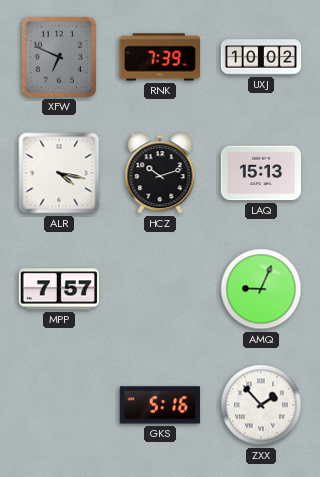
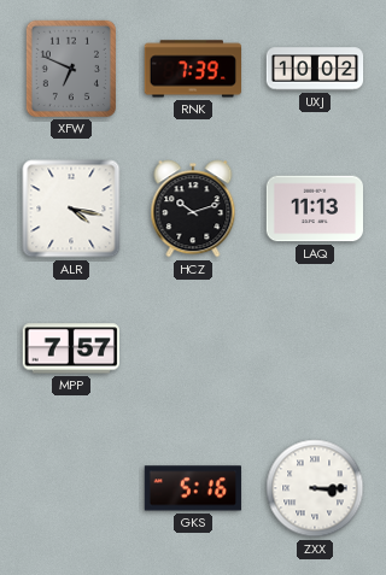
LAQ: 15:13 -> 11:13
AMQ: 9:04 -> none
ZXX: 1:53 -> 3:15
